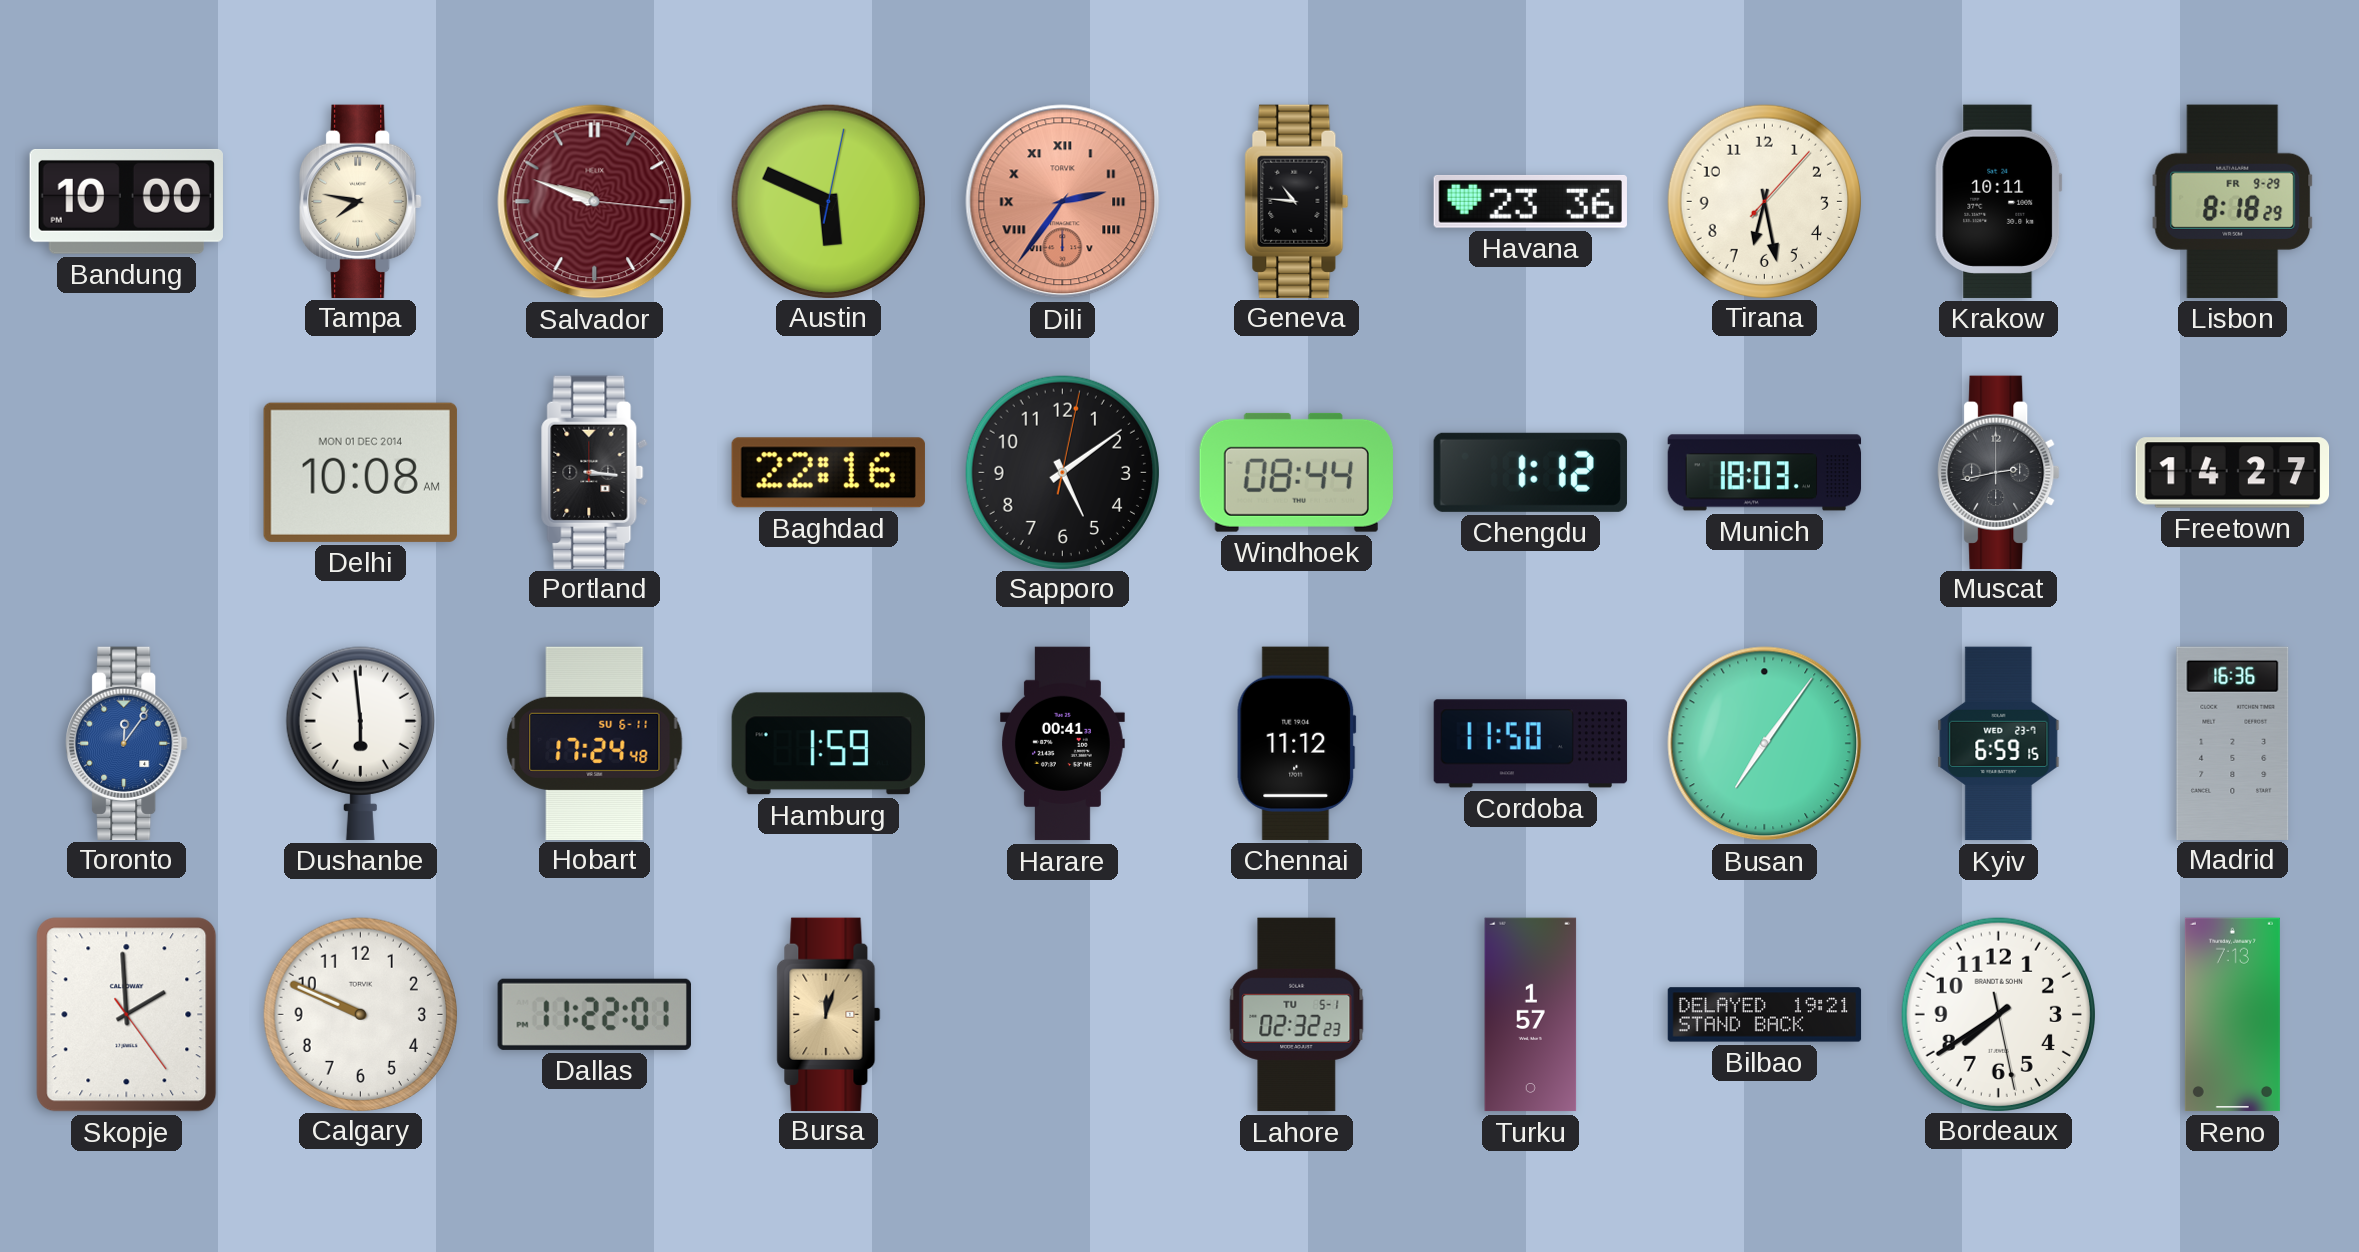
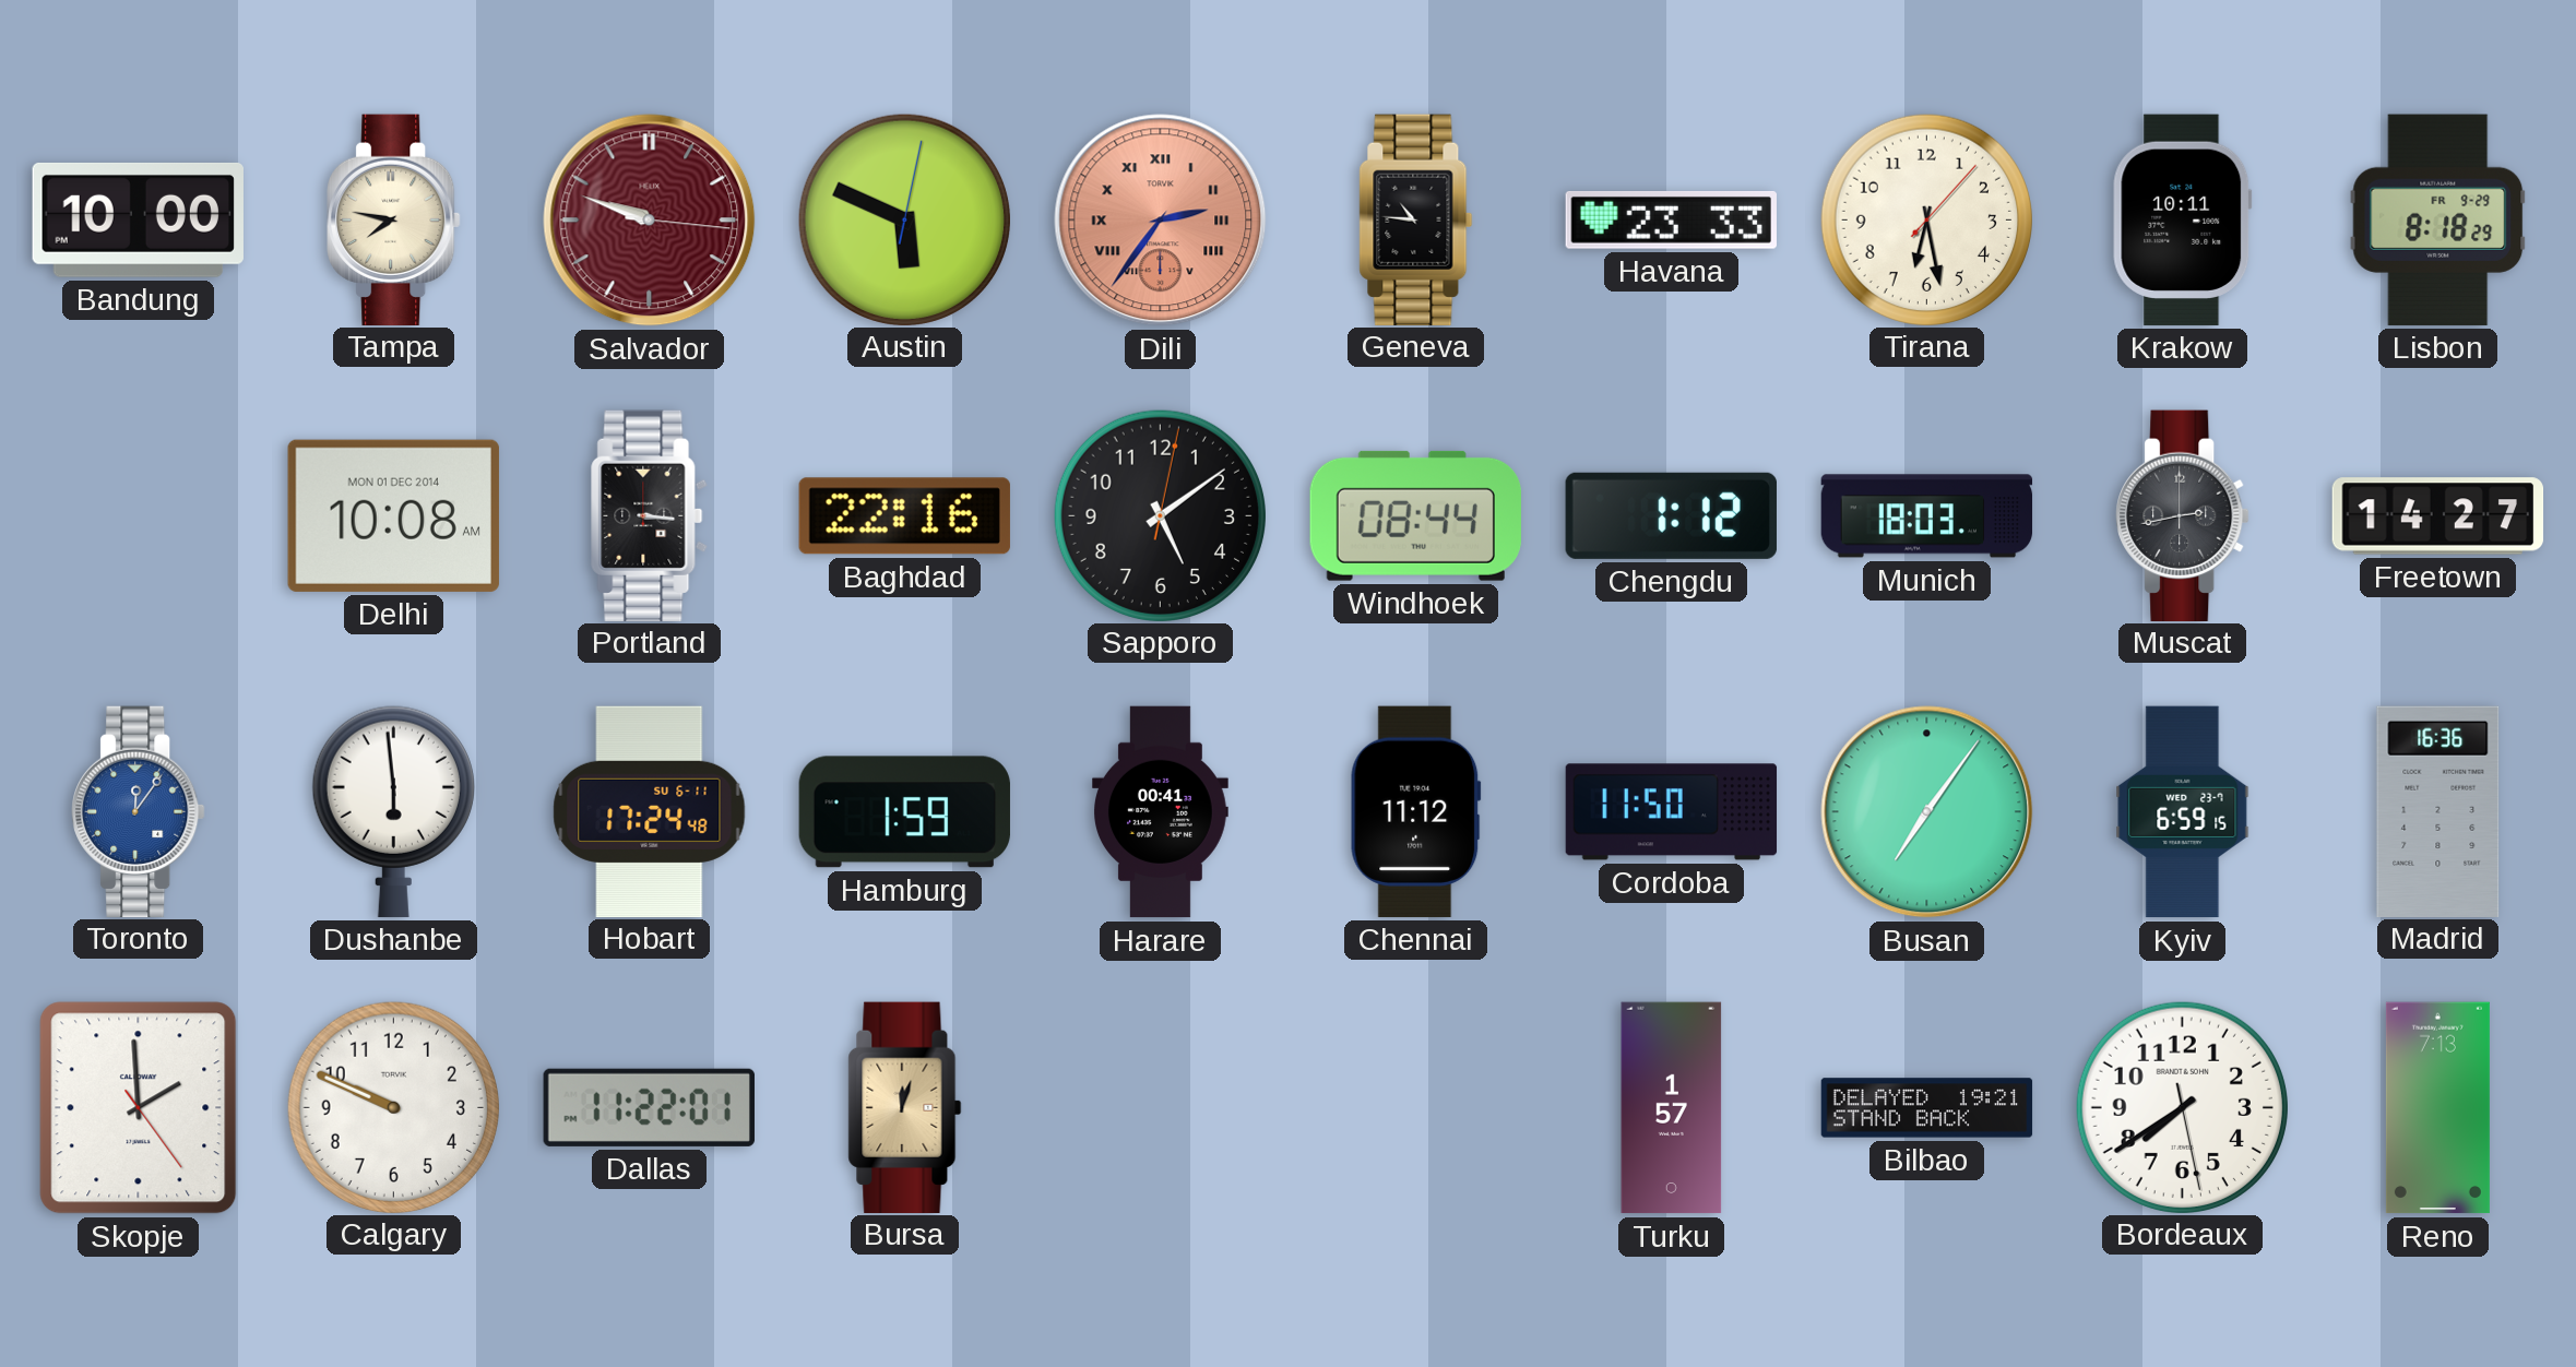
Havana: 23:36 -> 23:33
Lahore: 02:32 -> none
